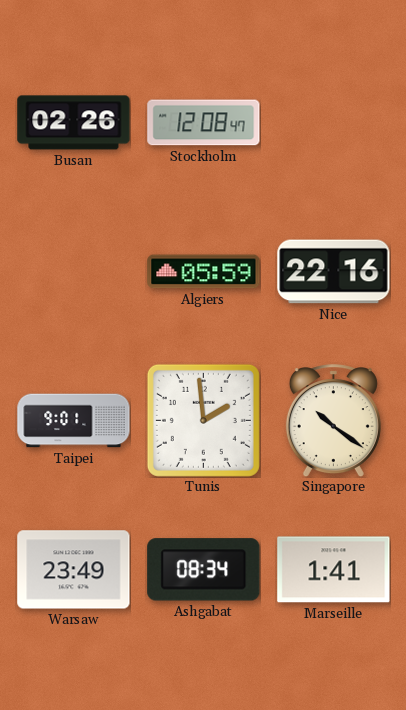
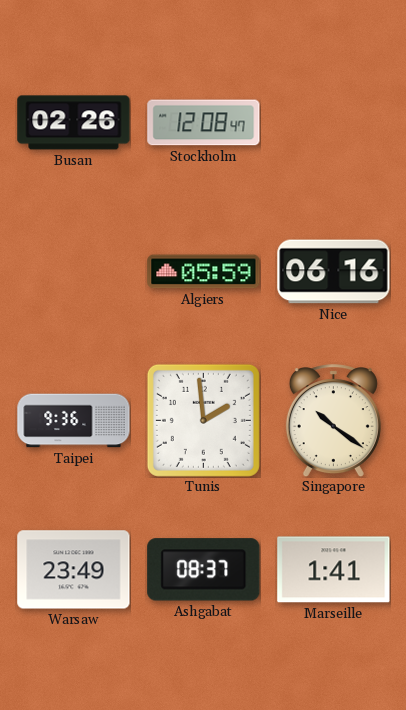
Nice: 22:16 -> 06:16
Taipei: 9:01 -> 9:36
Ashgabat: 08:34 -> 08:37
